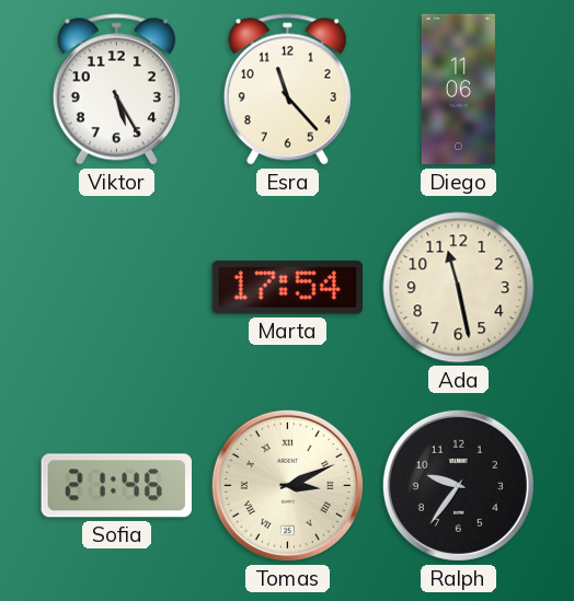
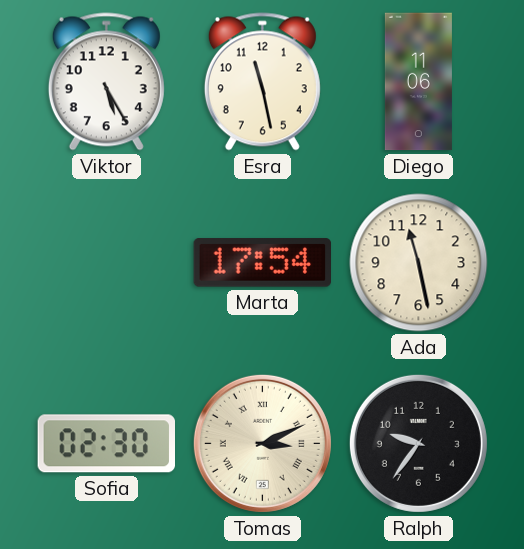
Esra: 11:23 -> 11:28
Sofia: 21:46 -> 02:30
